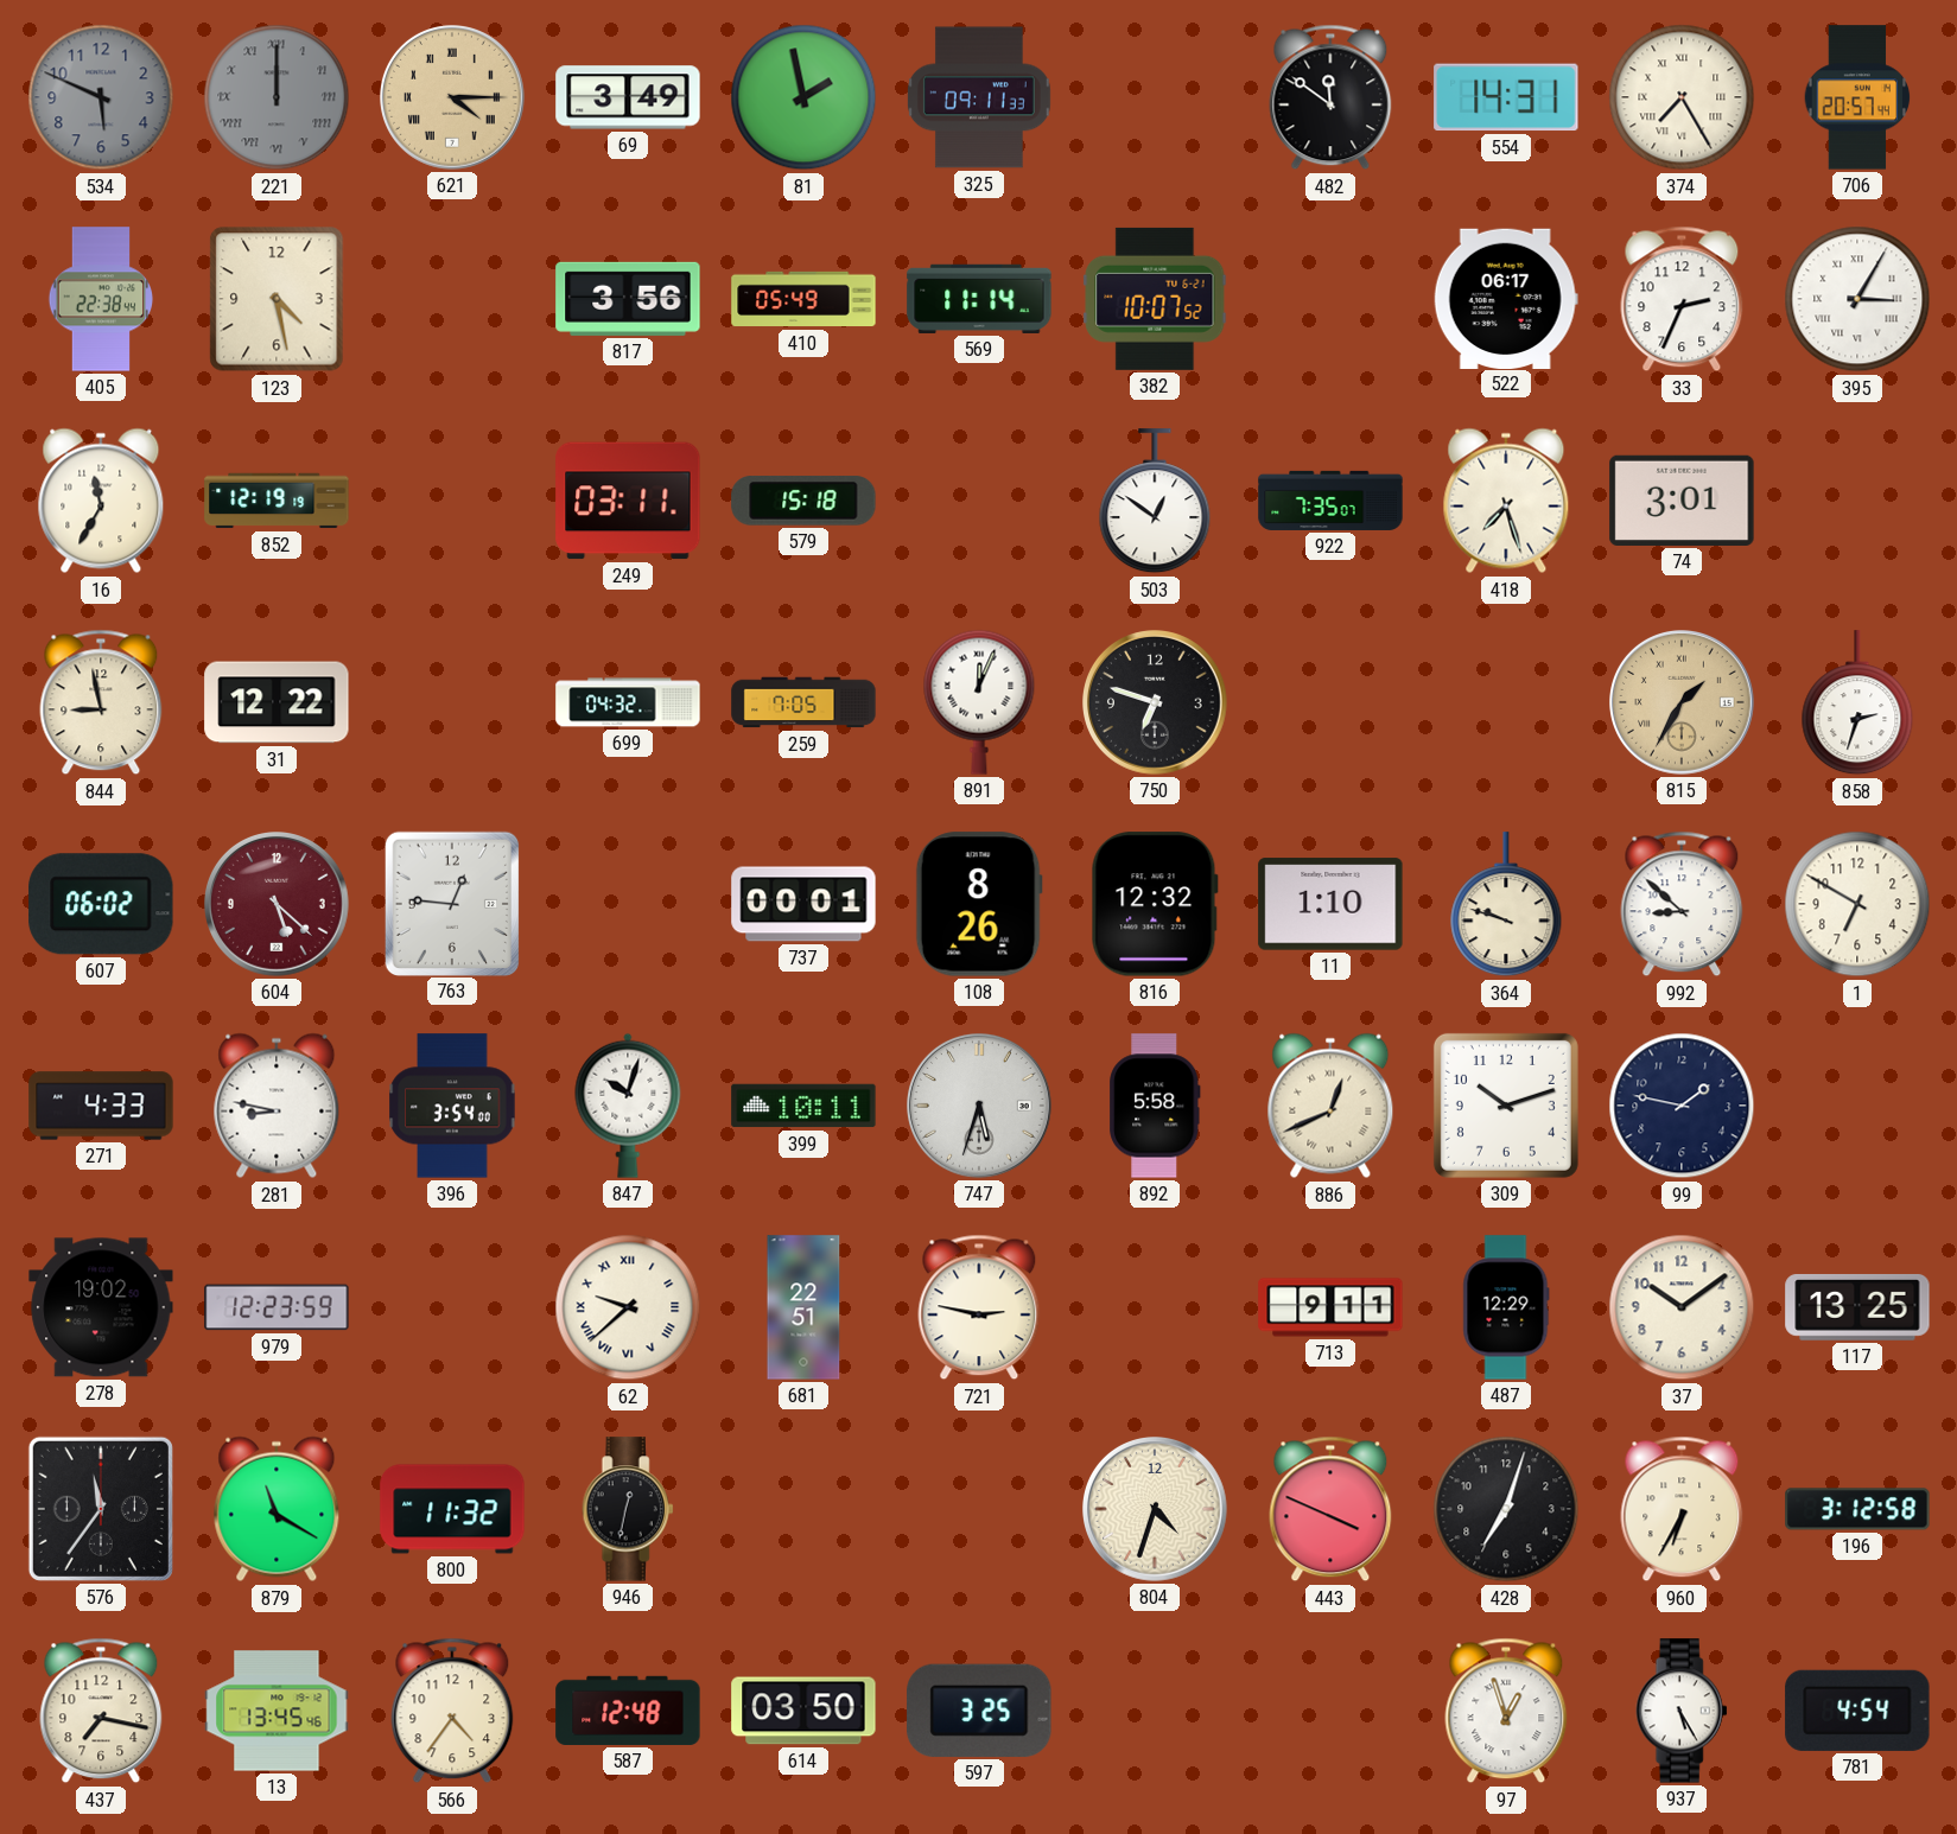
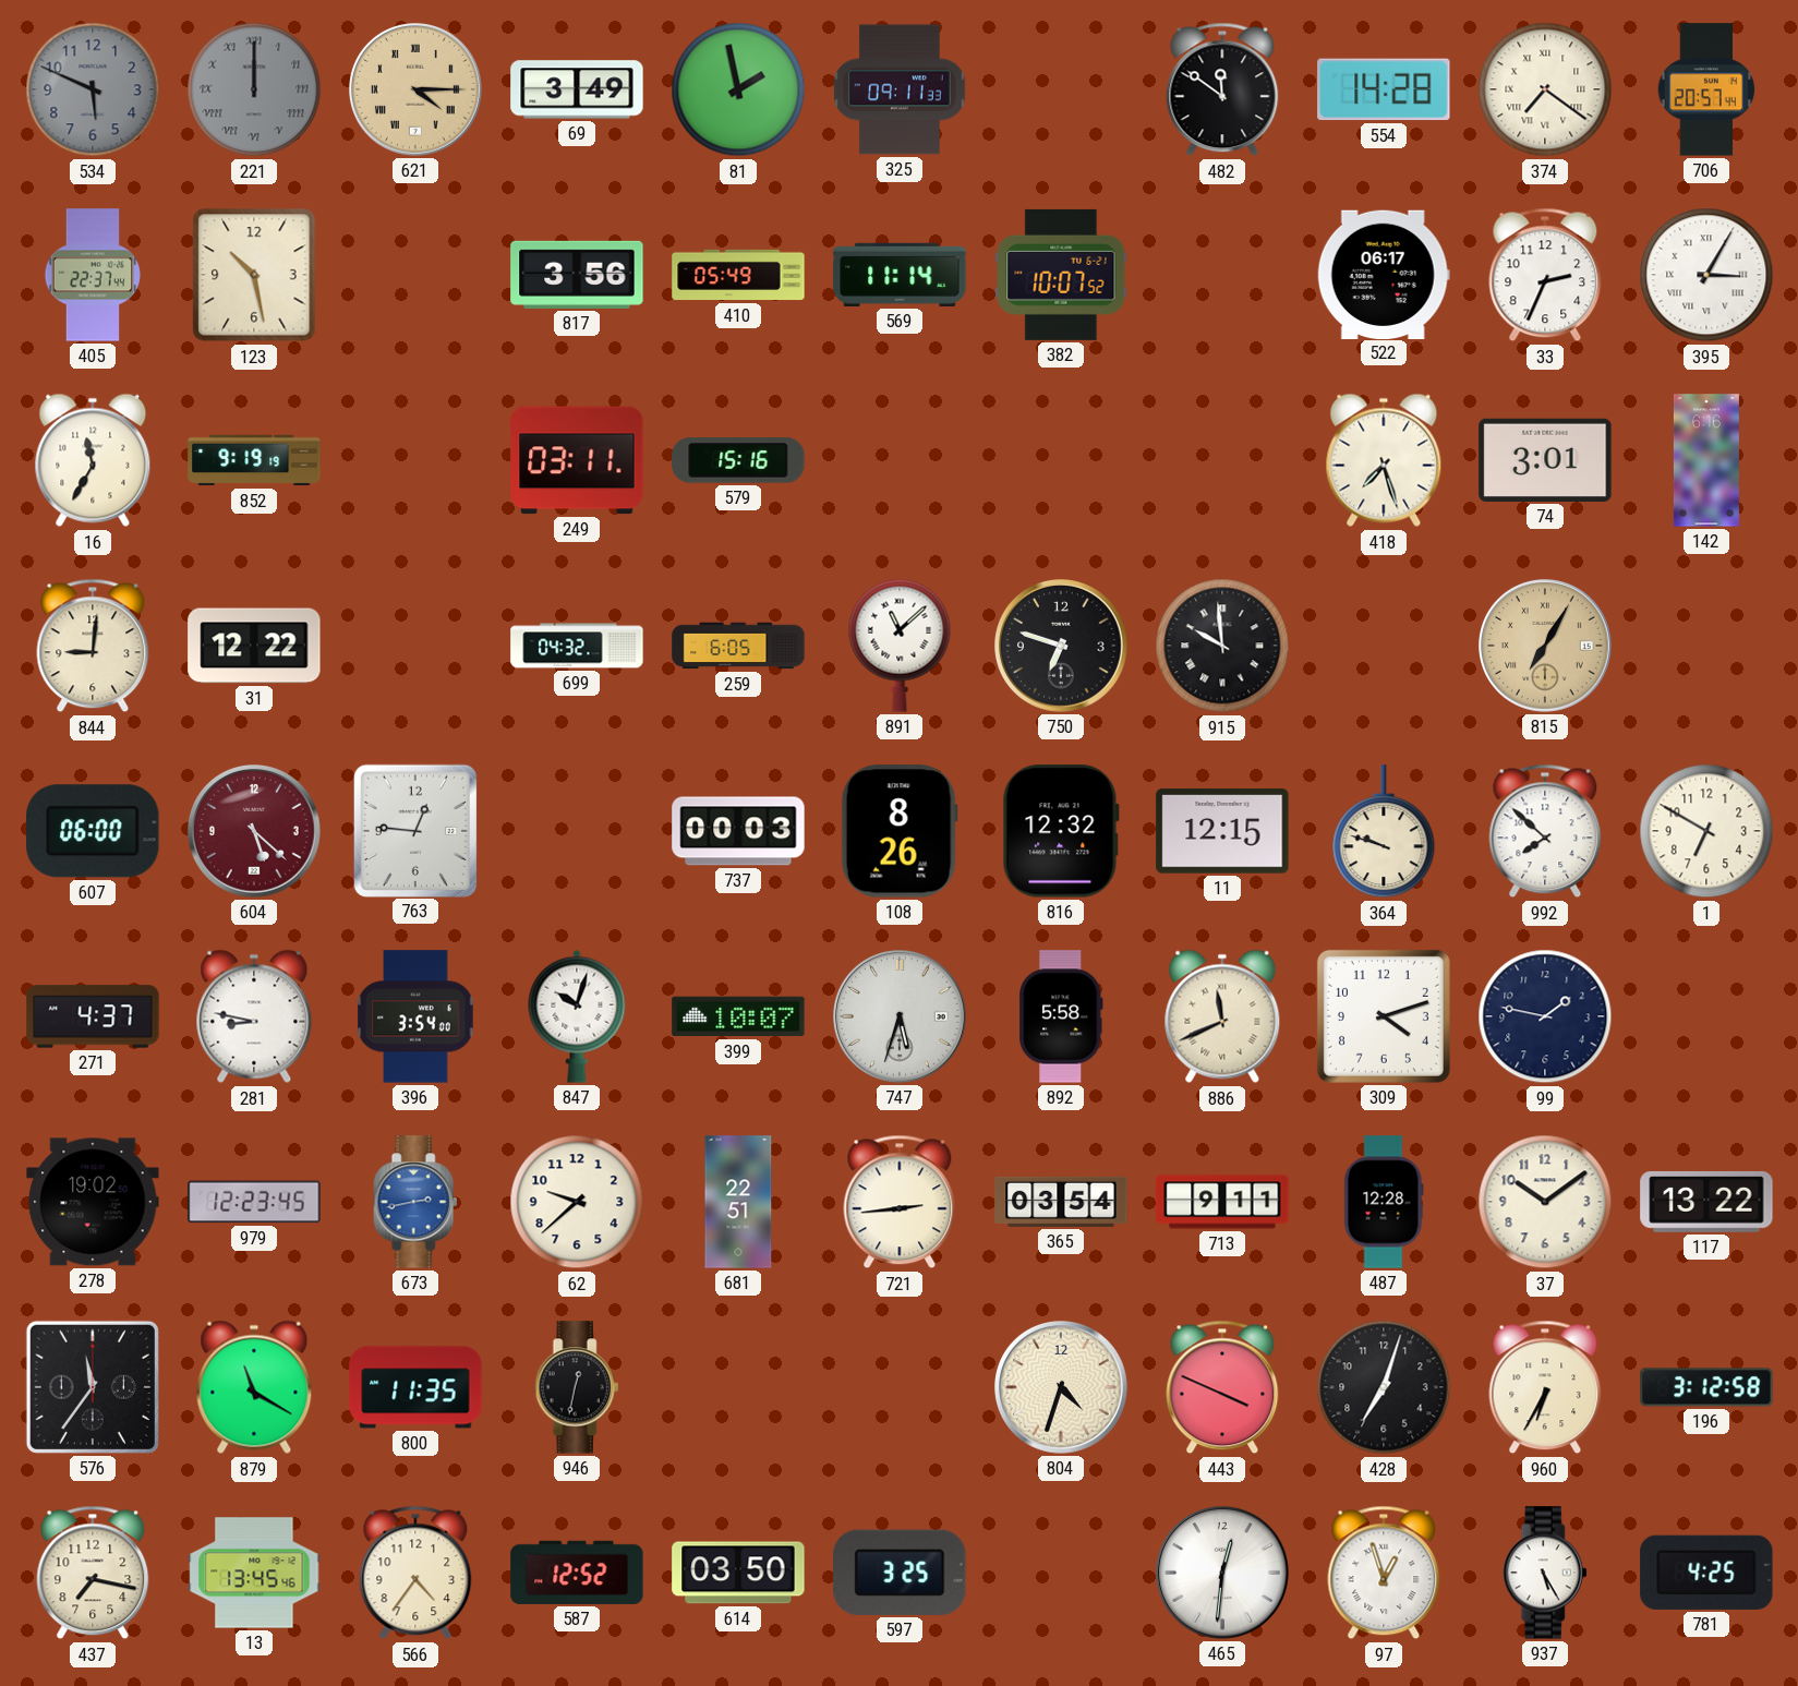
554: 14:31 -> 14:28
374: 7:25 -> 7:21
405: 22:38 -> 22:37
123: 4:28 -> 10:28
852: 12:19 -> 9:19
579: 15:18 -> 15:16
503: 12:51 -> none
922: 7:35 -> none
142: none -> 6:16
844: 8:58 -> 9:01
259: 7:05 -> 6:05
891: 12:04 -> 11:08
915: none -> 9:59
815: 1:35 -> 7:05
858: 2:33 -> none
607: 06:02 -> 06:00
737: 00:01 -> 00:03
11: 1:10 -> 12:15
992: 8:52 -> 7:52
271: 4:33 -> 4:37
399: 10:11 -> 10:07
886: 12:41 -> 11:41
309: 10:12 -> 4:12
979: 12:23:59 -> 12:23:45
673: none -> 2:43
62 numerals: Roman -> Arabic
721: 2:47 -> 2:44
365: none -> 03:54
487: 12:29 -> 12:28
117: 13:25 -> 13:22
800: 11:32 -> 11:35
587: 12:48 -> 12:52
465: none -> 12:31
781: 4:54 -> 4:25
